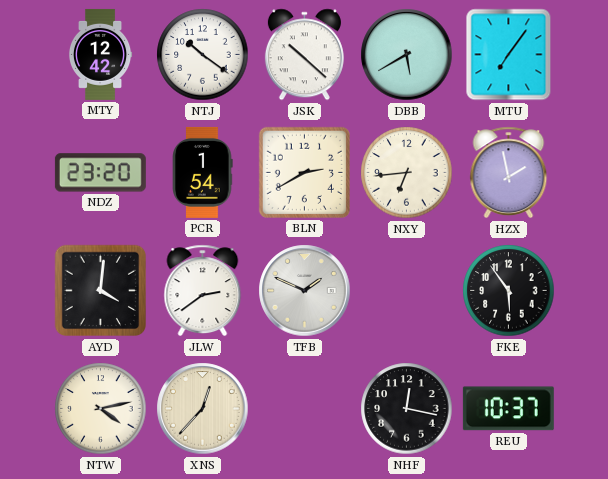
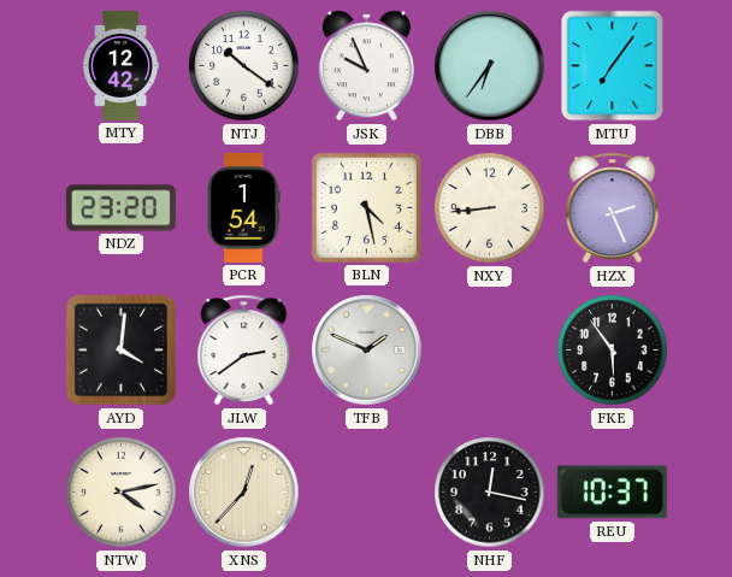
JSK: 10:22 -> 9:56
DBB: 5:40 -> 6:36
BLN: 2:40 -> 4:28
NXY: 6:44 -> 8:44
HZX: 1:58 -> 2:26
